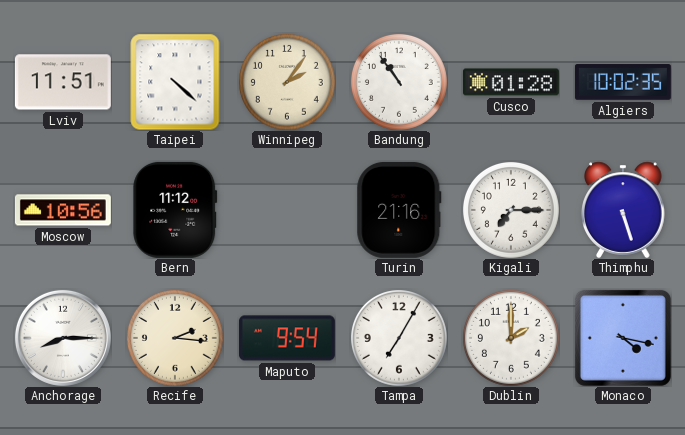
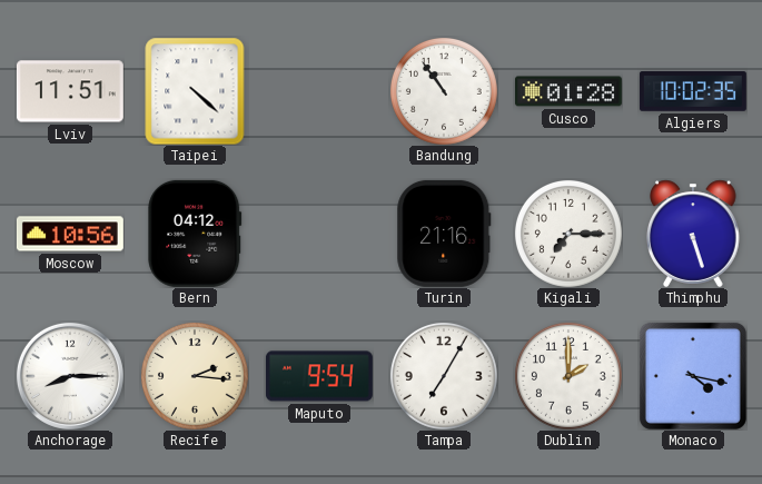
Winnipeg: 2:06 -> none
Bern: 11:12 -> 04:12
